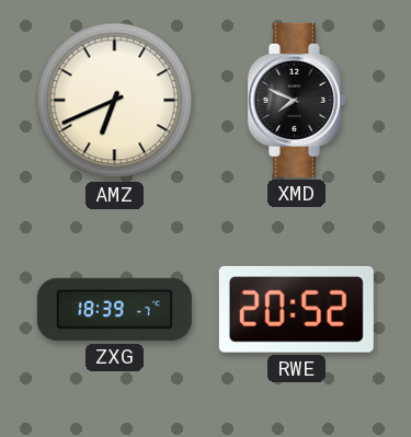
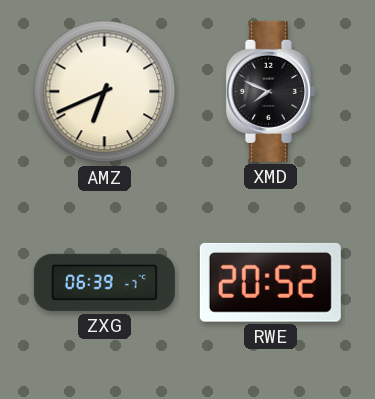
ZXG: 18:39 -> 06:39
